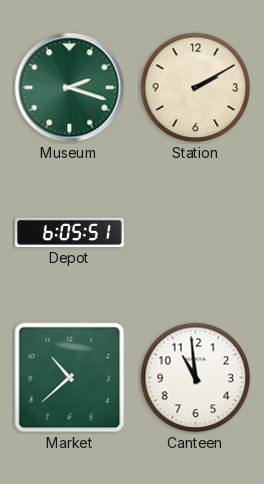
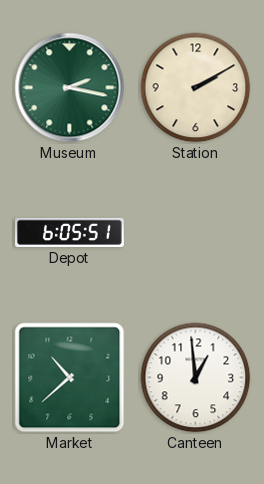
Museum: 2:18 -> 2:17
Canteen: 10:59 -> 12:59
